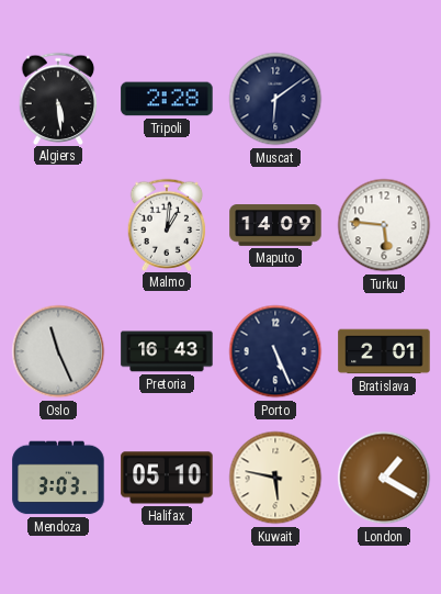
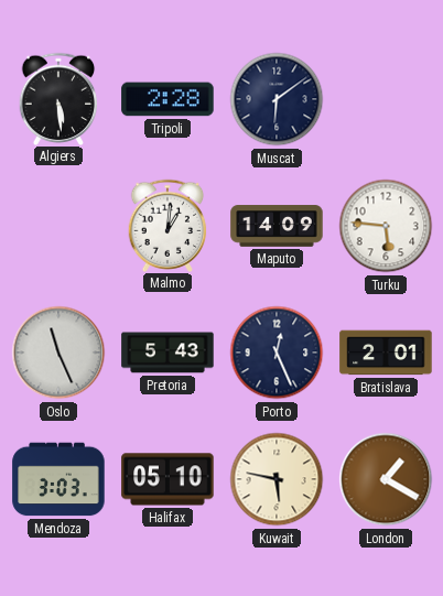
Pretoria: 16:43 -> 5:43
Porto: 5:26 -> 12:26
